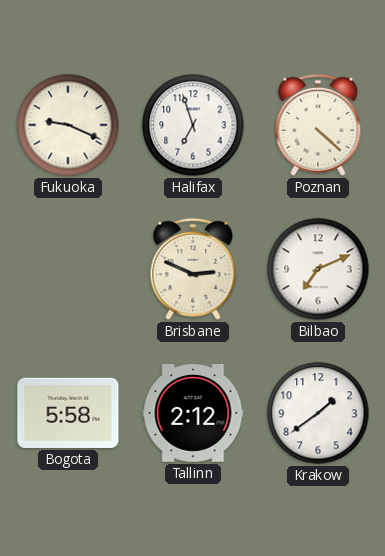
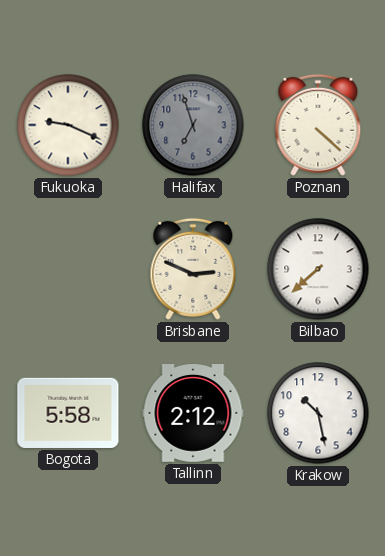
Halifax dial: white -> grey
Bilbao: 7:11 -> 7:38
Krakow: 1:39 -> 10:28
